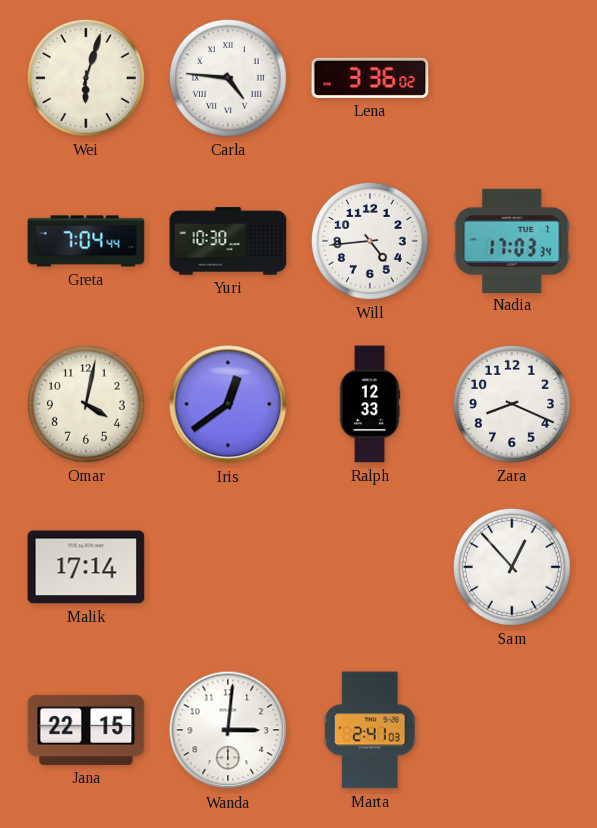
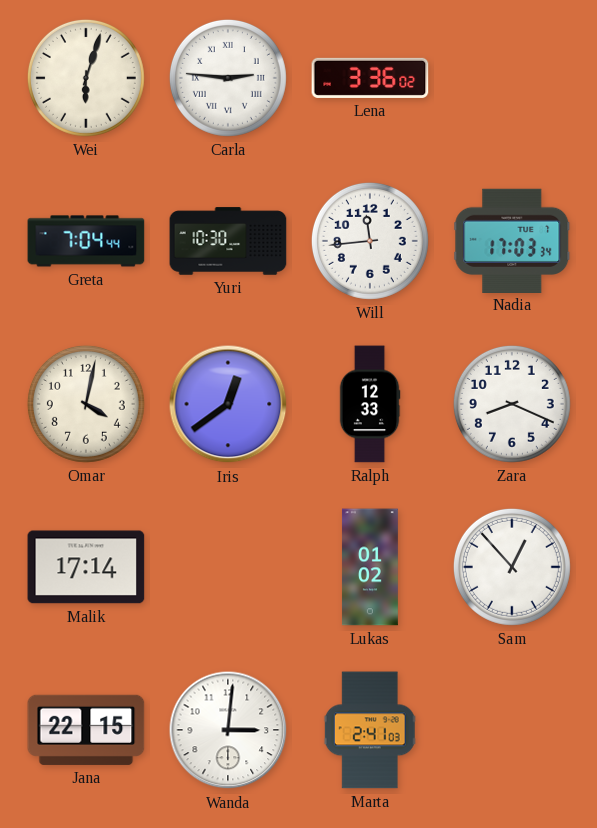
Carla: 4:46 -> 2:46
Will: 4:44 -> 11:44
Lukas: none -> 01:02
